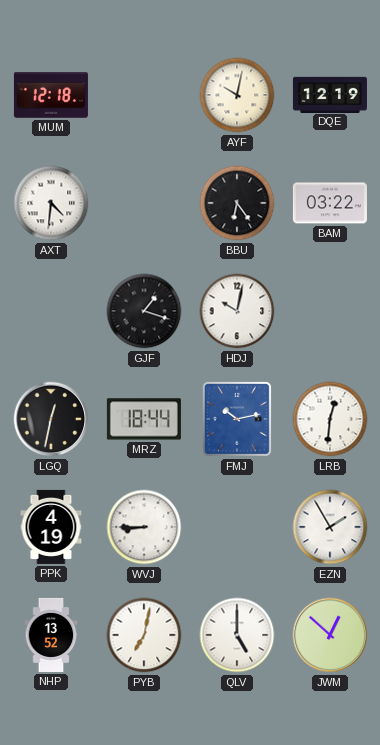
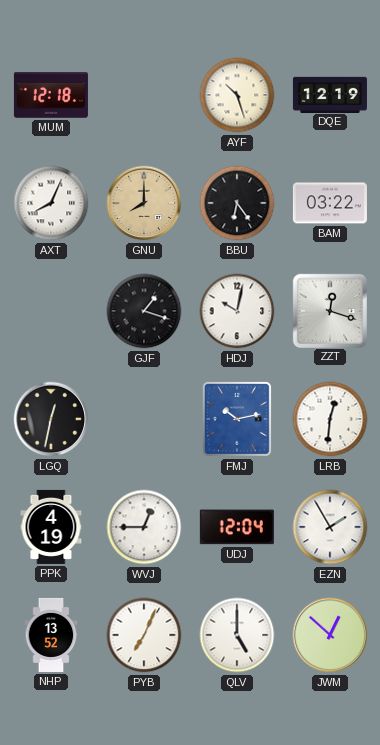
AYF: 10:02 -> 10:27
AXT: 4:31 -> 8:04
GNU: none -> 8:00
ZZT: none -> 12:18
MRZ: 18:44 -> none
WVJ: 8:45 -> 12:45
UDJ: none -> 12:04
PYB: 7:02 -> 7:04
